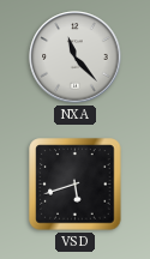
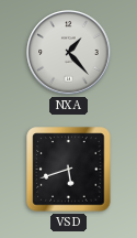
NXA: 11:23 -> 1:23
